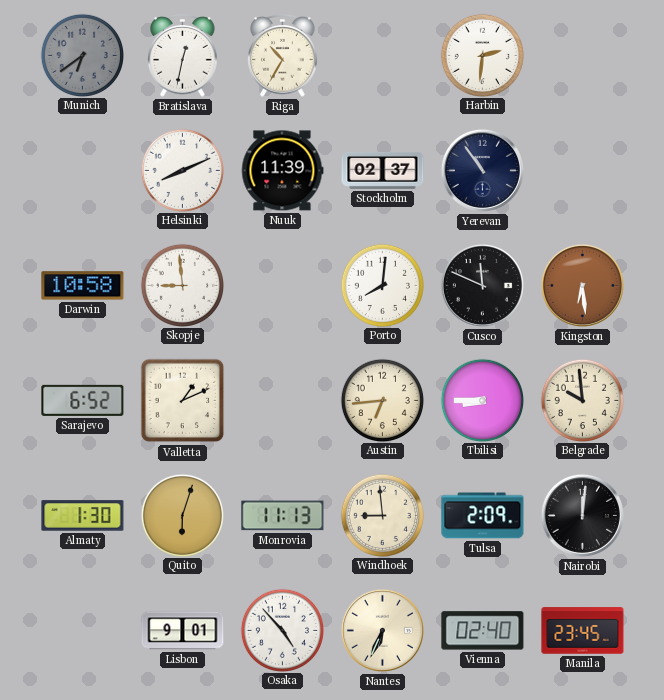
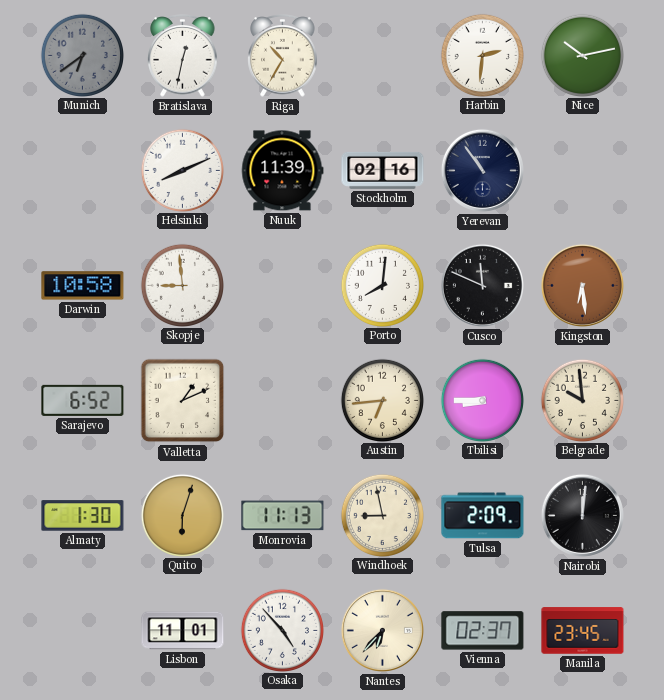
Nice: none -> 10:13
Stockholm: 02:37 -> 02:16
Windhoek: 8:59 -> 8:58
Lisbon: 9:01 -> 11:01
Nantes: 6:34 -> 6:37
Vienna: 02:40 -> 02:37
